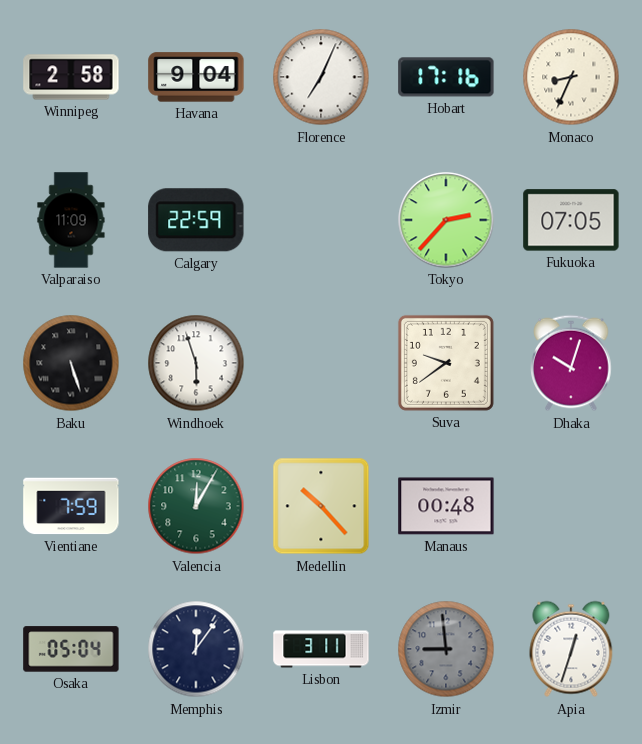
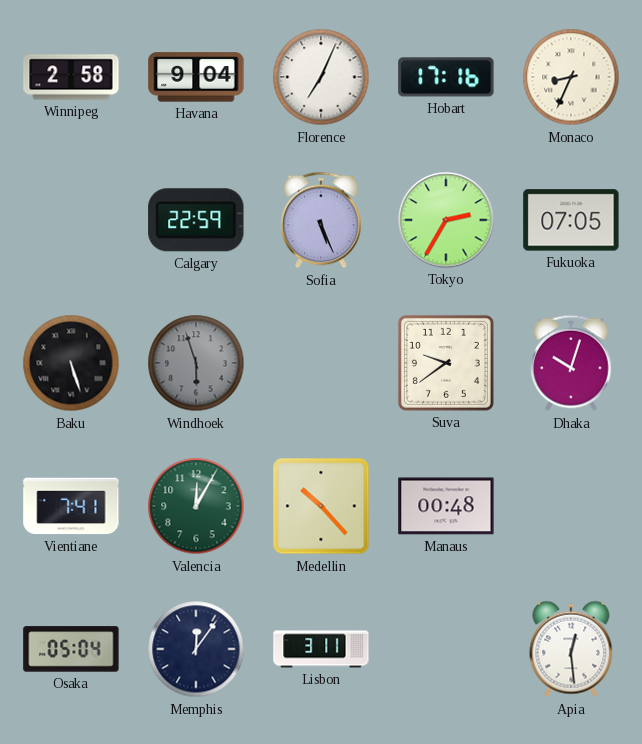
Valparaiso: 11:09 -> none
Sofia: none -> 5:26
Tokyo: 2:37 -> 2:35
Windhoek dial: white -> grey
Vientiane: 7:59 -> 7:41
Izmir: 8:59 -> none
Apia: 12:33 -> 12:29
